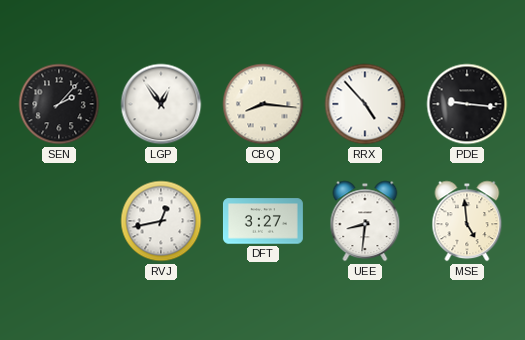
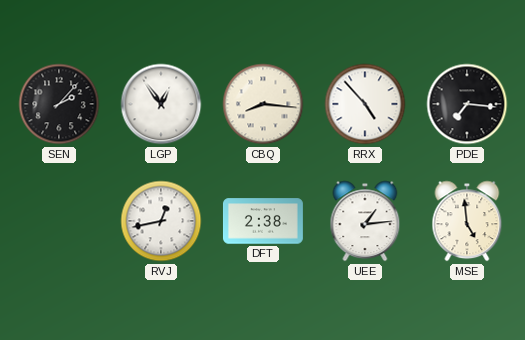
PDE: 9:16 -> 7:16
DFT: 3:27 -> 2:38
UEE: 8:31 -> 1:14
